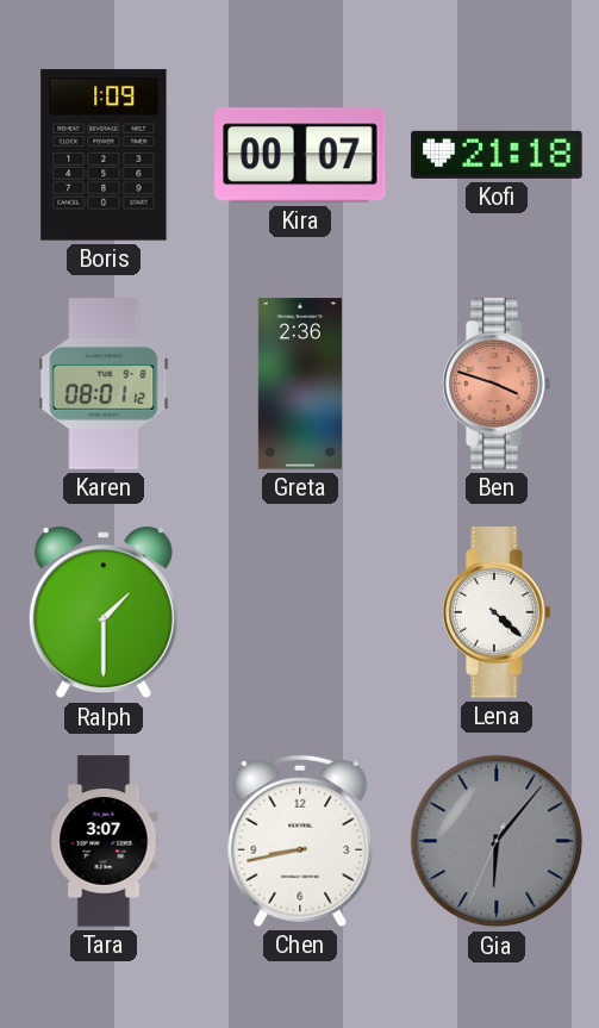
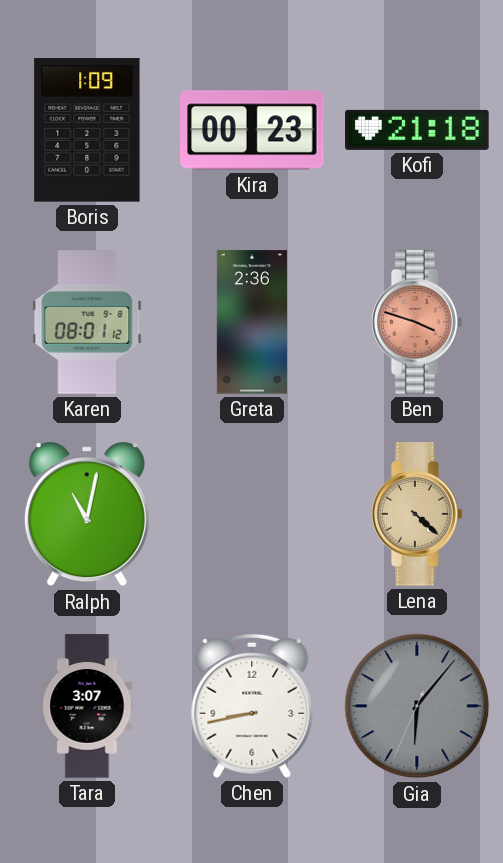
Kira: 00:07 -> 00:23
Ralph: 1:30 -> 11:02
Lena dial: white -> champagne
